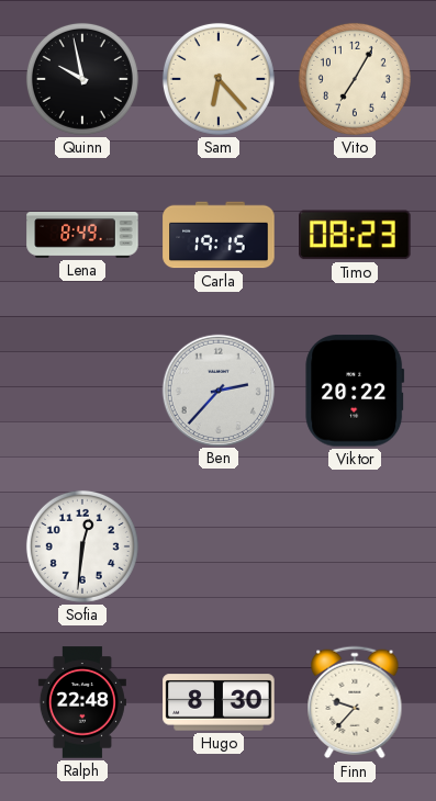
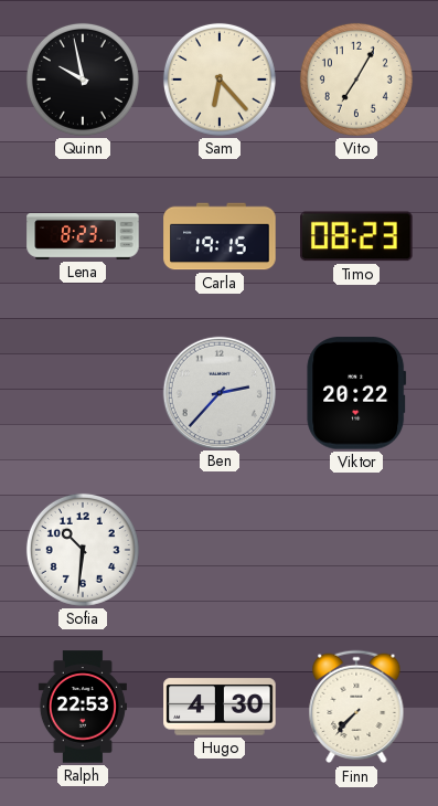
Lena: 8:49 -> 8:23
Sofia: 12:31 -> 10:31
Ralph: 22:48 -> 22:53
Hugo: 8:30 -> 4:30
Finn: 9:37 -> 7:37
